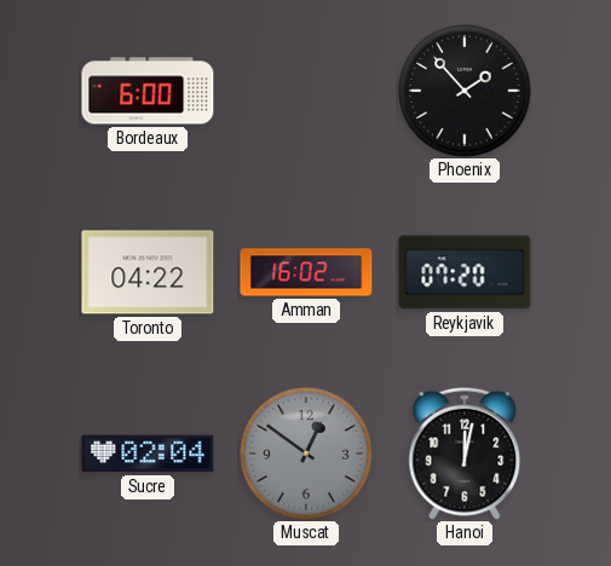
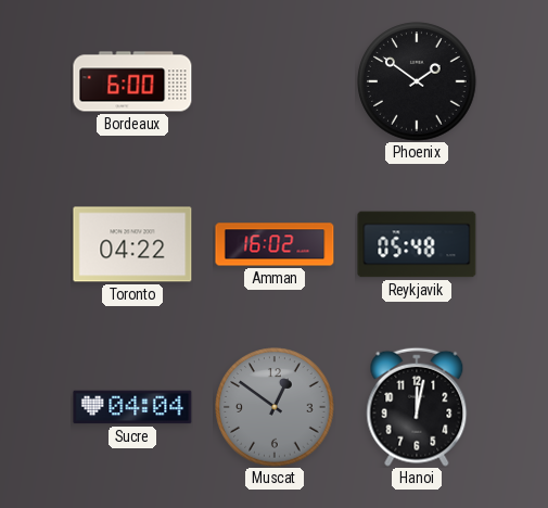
Phoenix: 1:53 -> 1:51
Reykjavik: 07:20 -> 05:48
Sucre: 02:04 -> 04:04
